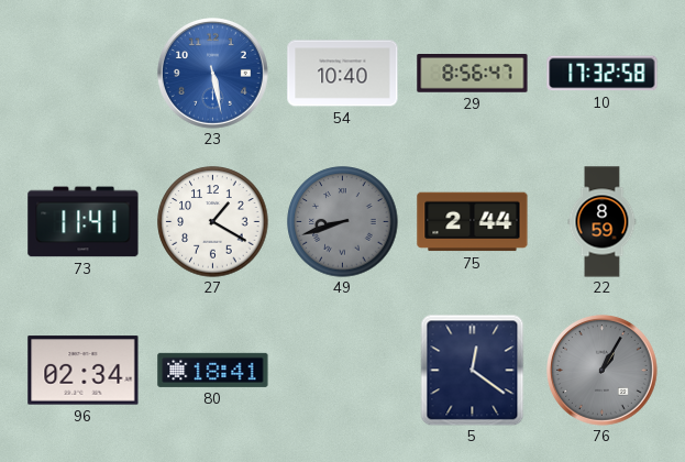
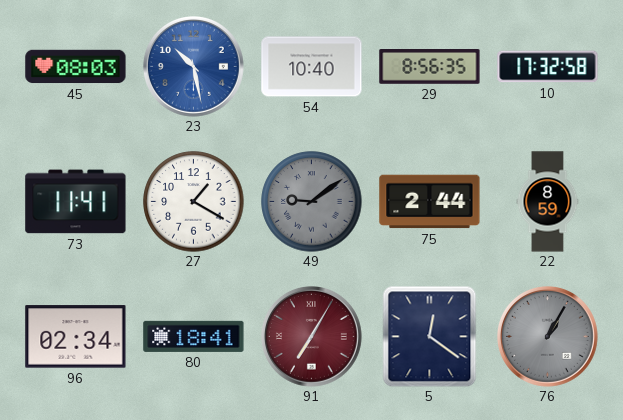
45: none -> 08:03
23: 5:28 -> 10:28
29: 8:56:47 -> 8:56:35
49: 8:42 -> 9:09
91: none -> 7:05
